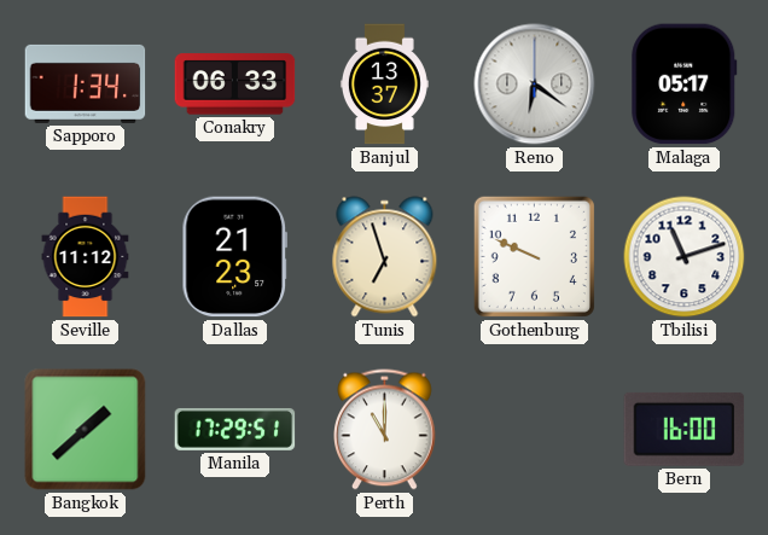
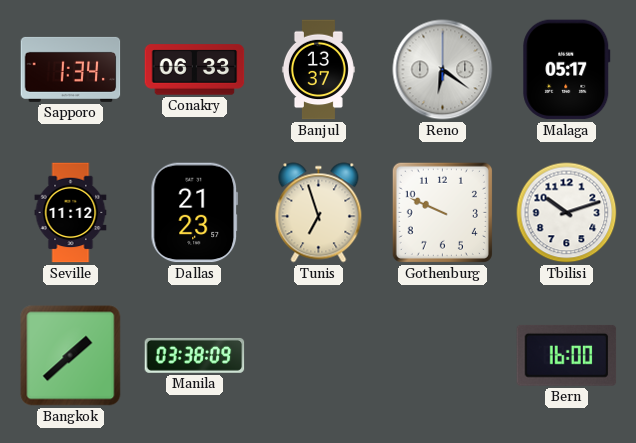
Tbilisi: 11:12 -> 10:12
Manila: 17:29 -> 03:38
Perth: 11:00 -> none
